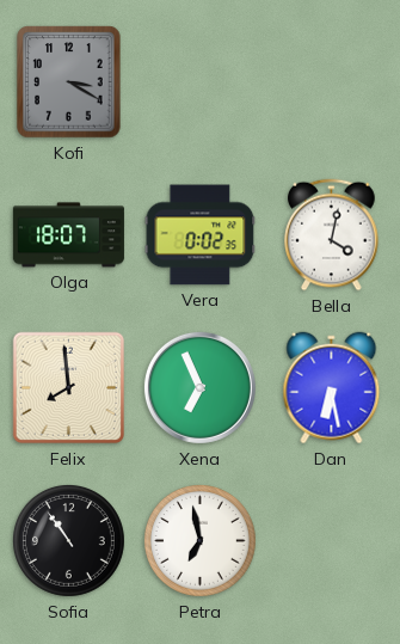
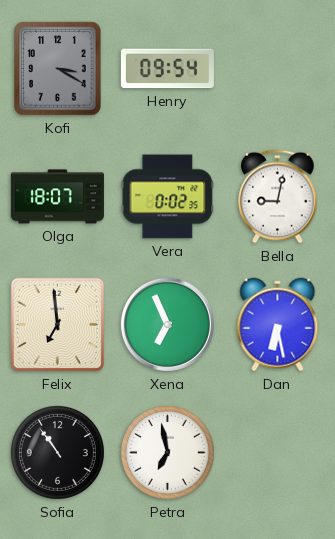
Henry: none -> 09:54
Bella: 4:02 -> 9:02
Felix: 7:59 -> 6:59
